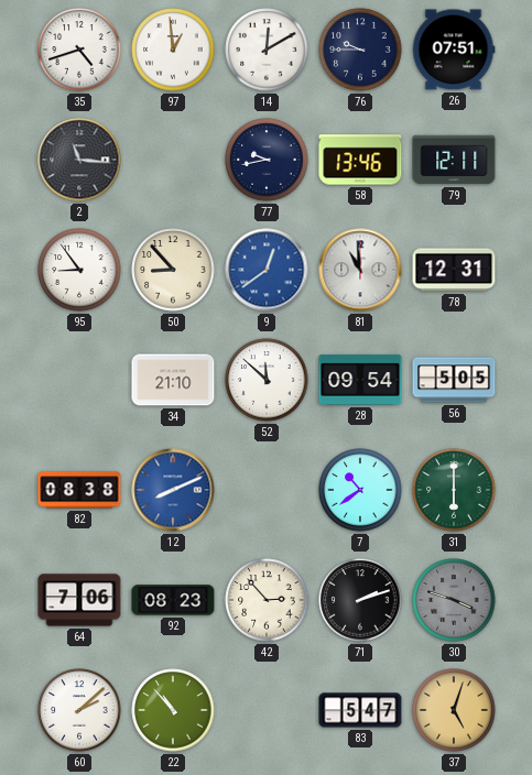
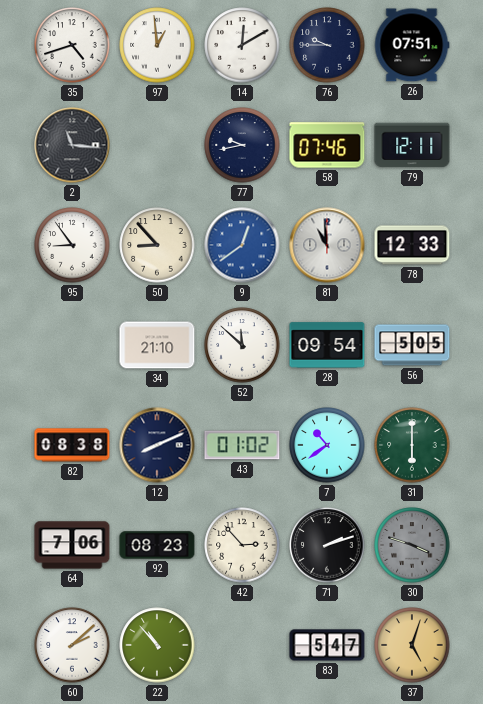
58: 13:46 -> 07:46
78: 12:31 -> 12:33
12 dial: blue -> navy
43: none -> 01:02
